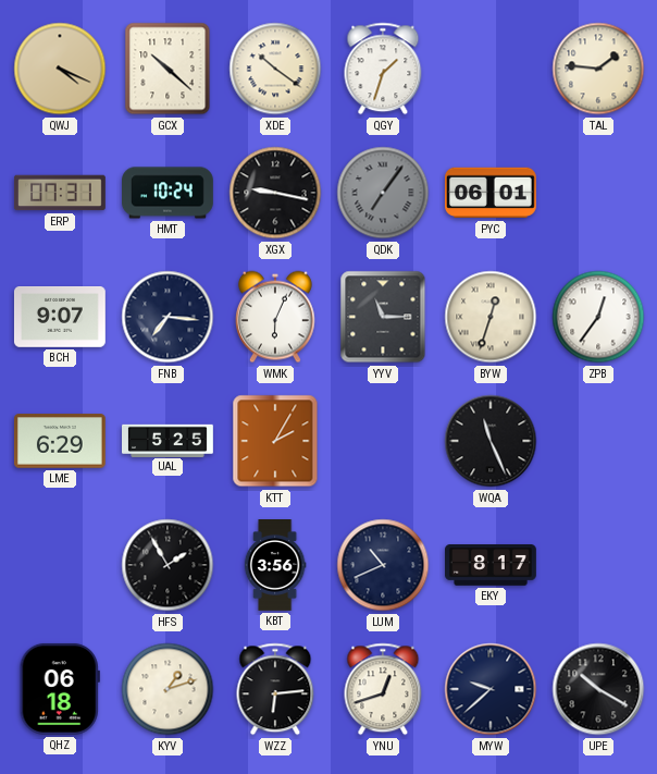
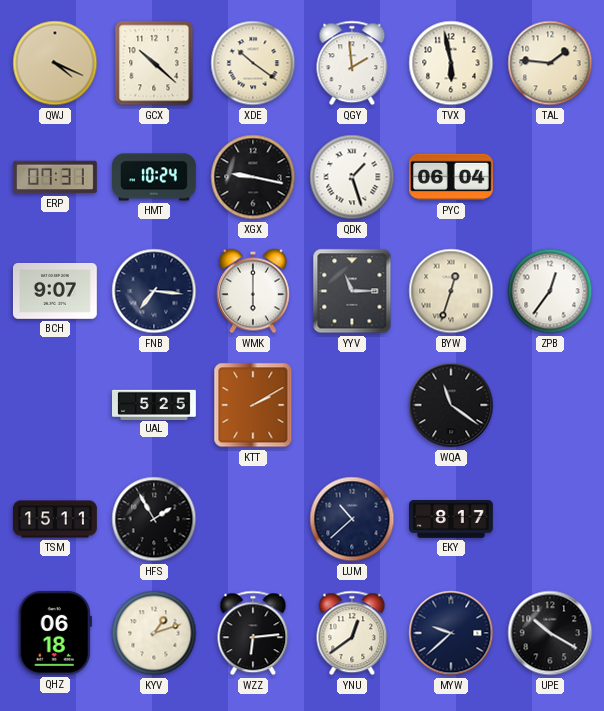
QGY: 1:33 -> 1:59
TVX: none -> 5:58
QDK: 7:06 -> 1:27
QDK dial: grey -> white
PYC: 06:01 -> 06:04
WMK: 6:04 -> 6:00
LME: 6:29 -> none
KTT: 2:05 -> 2:10
WQA: 11:26 -> 11:21
TSM: none -> 15:11
KBT: 3:56 -> none
LUM: 10:41 -> 10:38
YNU: 12:42 -> 12:39
